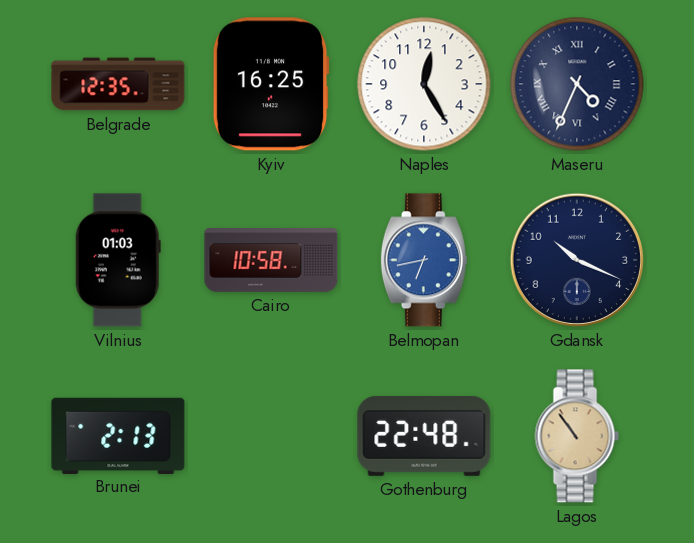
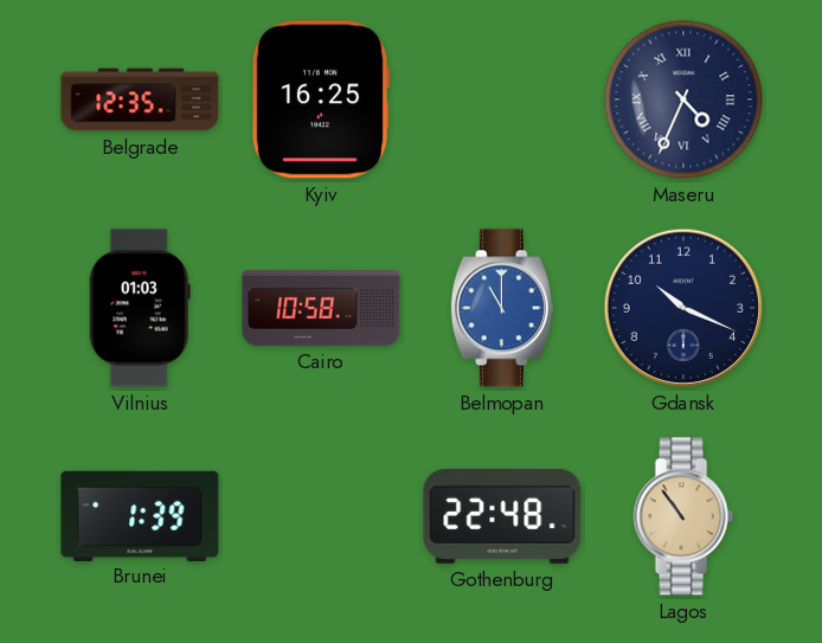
Naples: 12:25 -> none
Belmopan: 6:43 -> 11:00
Brunei: 2:13 -> 1:39
